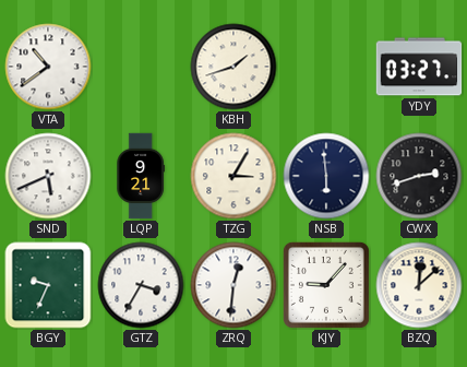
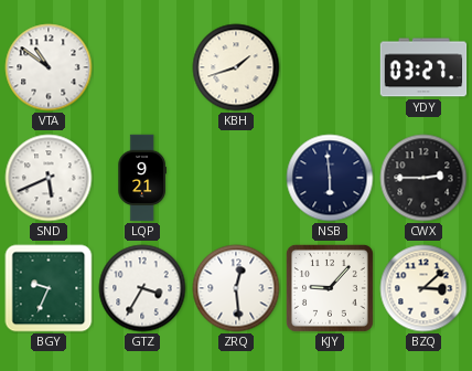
VTA: 10:39 -> 10:51
TZG: 3:05 -> none
CWX: 2:42 -> 2:45
ZRQ: 12:31 -> 12:29
BZQ: 12:08 -> 3:08
